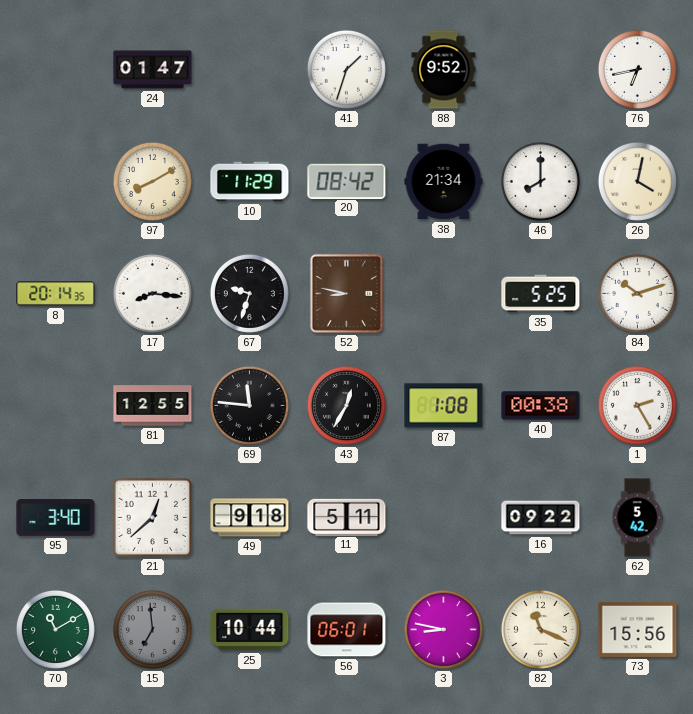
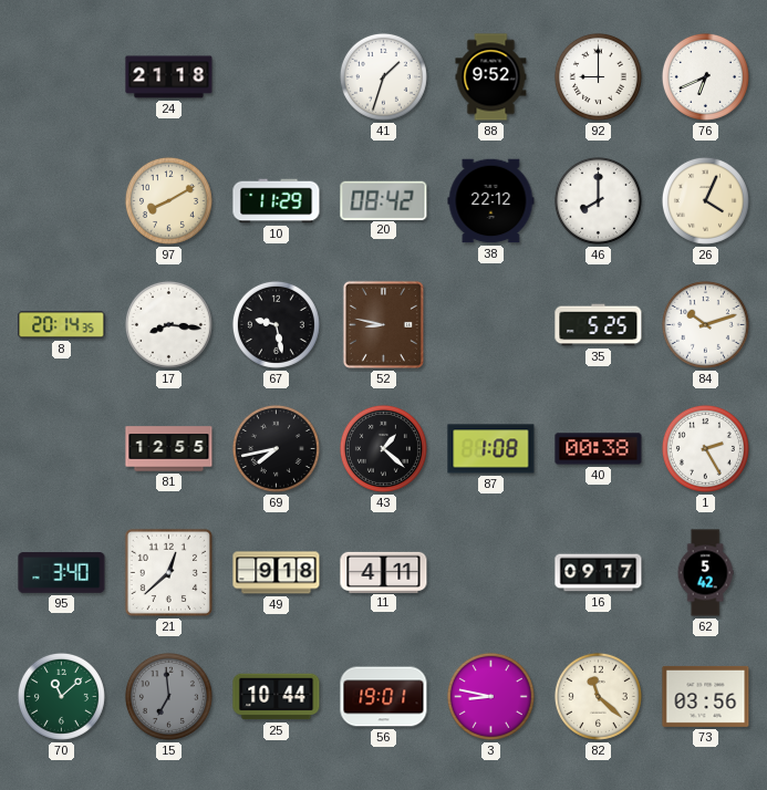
24: 01:47 -> 21:18
92: none -> 9:00
76: 6:43 -> 6:41
38: 21:34 -> 22:12
26: 4:02 -> 4:04
67: 9:33 -> 9:28
69: 11:46 -> 7:43
43: 12:35 -> 1:22
11: 5:11 -> 4:11
16: 09:22 -> 09:17
70: 11:10 -> 11:08
56: 06:01 -> 19:01
82: 11:19 -> 11:22
73: 15:56 -> 03:56
